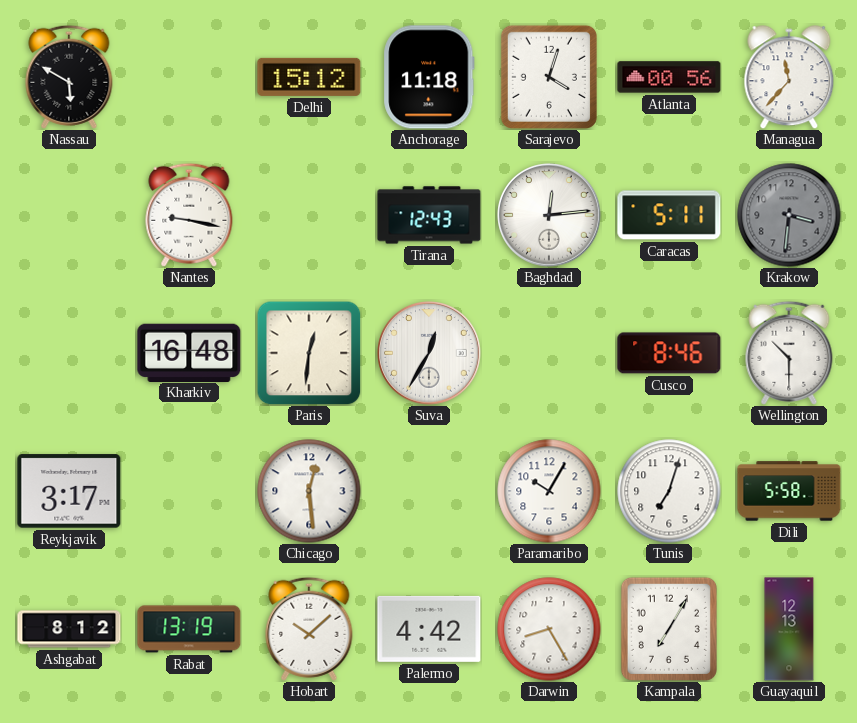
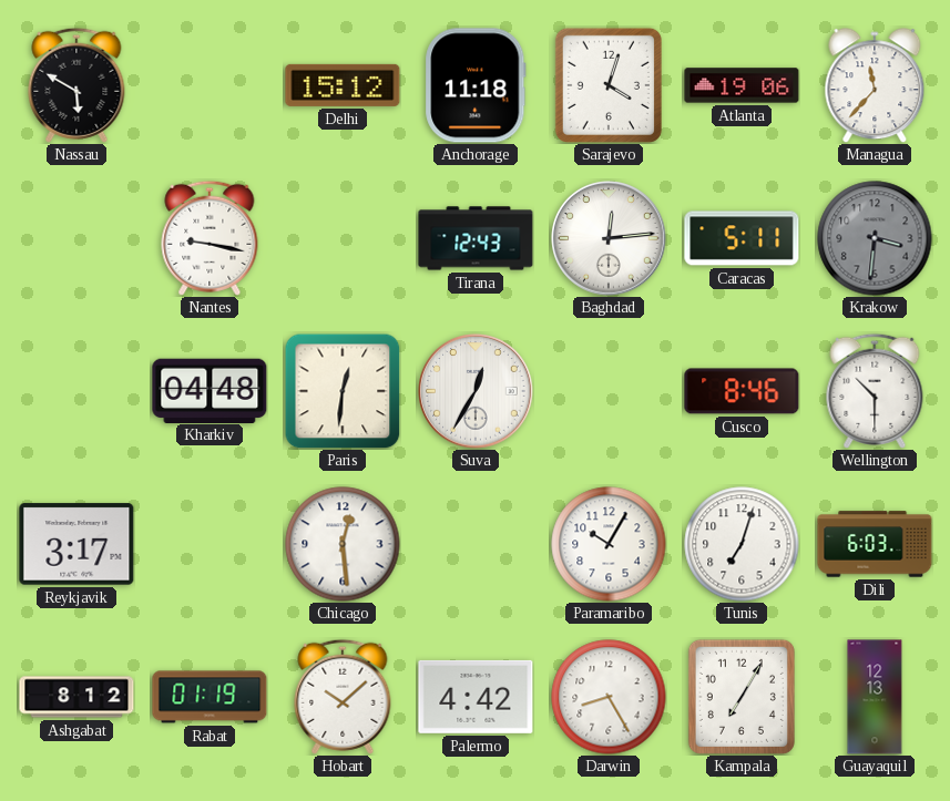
Atlanta: 00:56 -> 19:06
Kharkiv: 16:48 -> 04:48
Dili: 5:58 -> 6:03
Rabat: 13:19 -> 01:19
